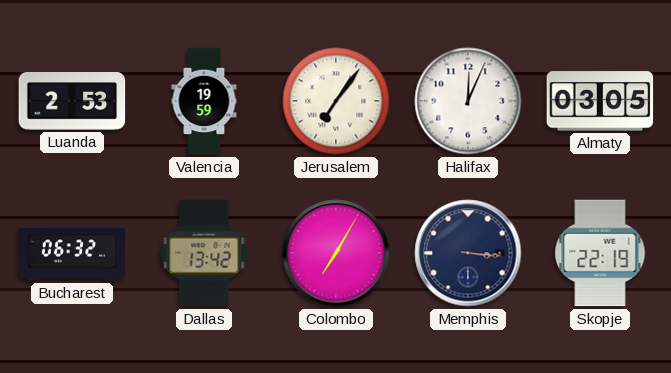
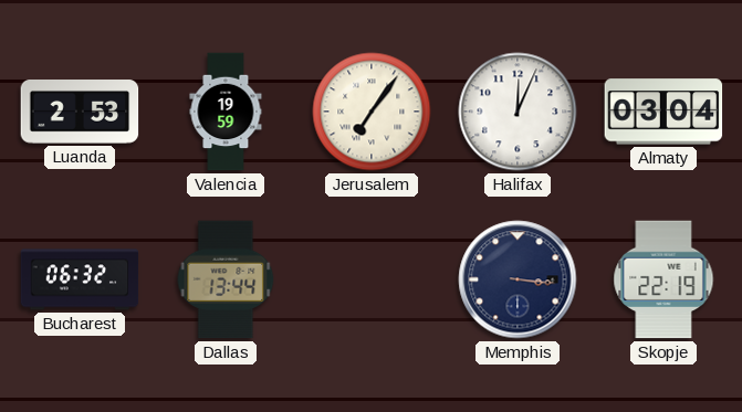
Almaty: 03:05 -> 03:04
Dallas: 13:42 -> 13:44
Colombo: 7:05 -> none
